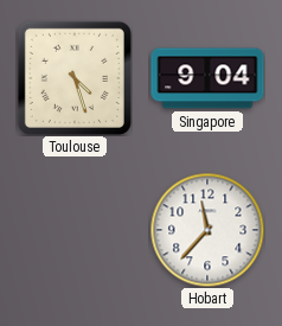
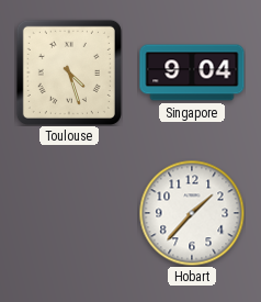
Hobart: 11:37 -> 1:37
